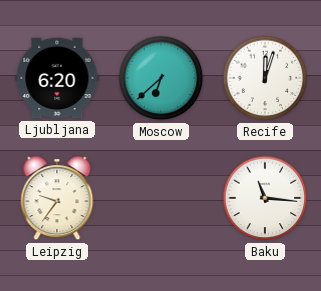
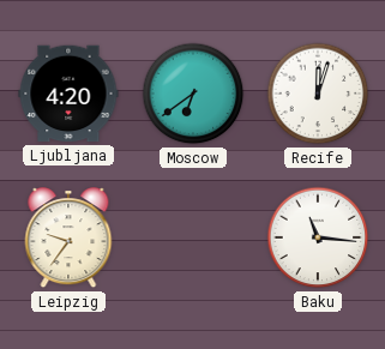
Ljubljana: 6:20 -> 4:20
Moscow: 6:38 -> 6:39
